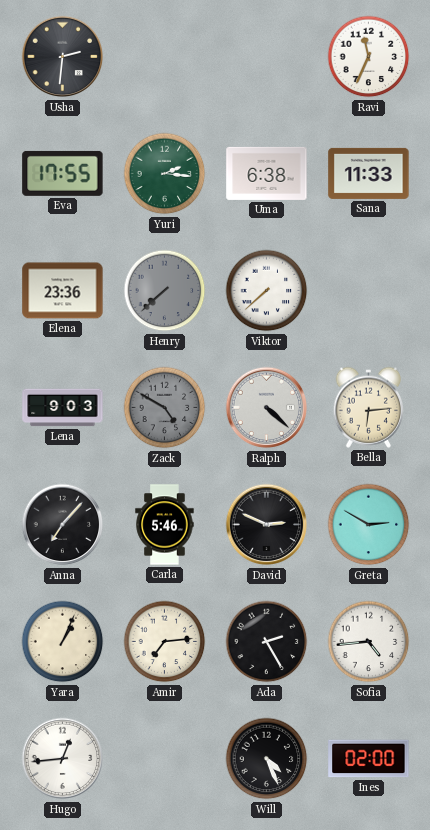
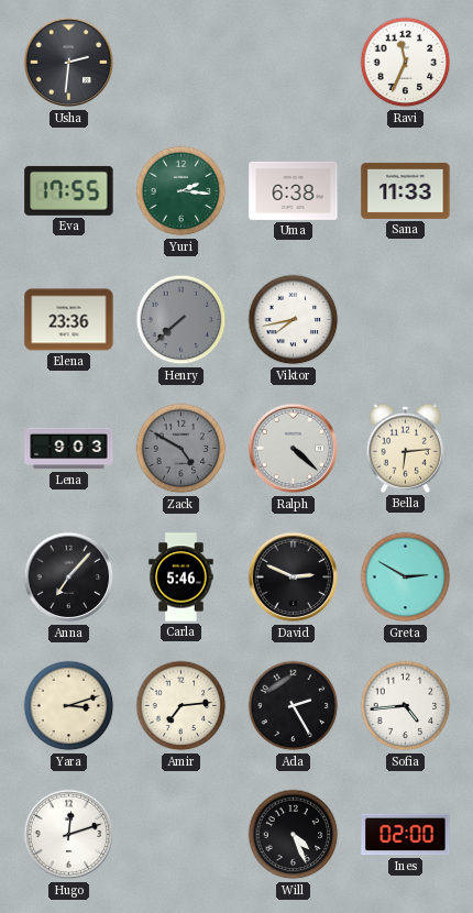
Viktor: 7:38 -> 7:43
Yara: 1:04 -> 3:12
Hugo: 12:44 -> 12:12
